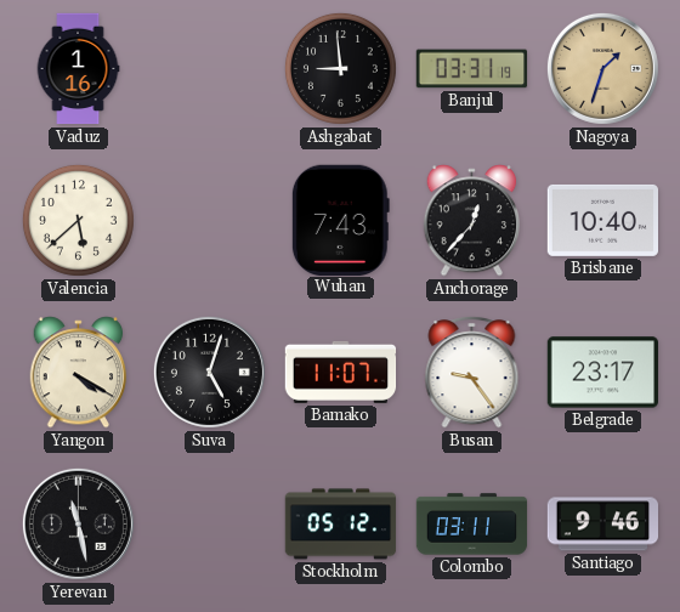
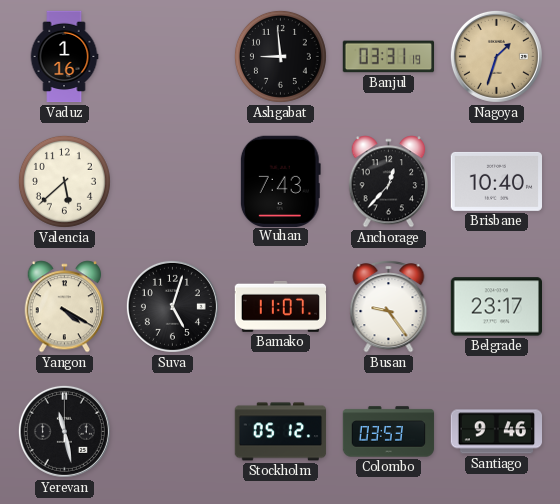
Colombo: 03:11 -> 03:53
